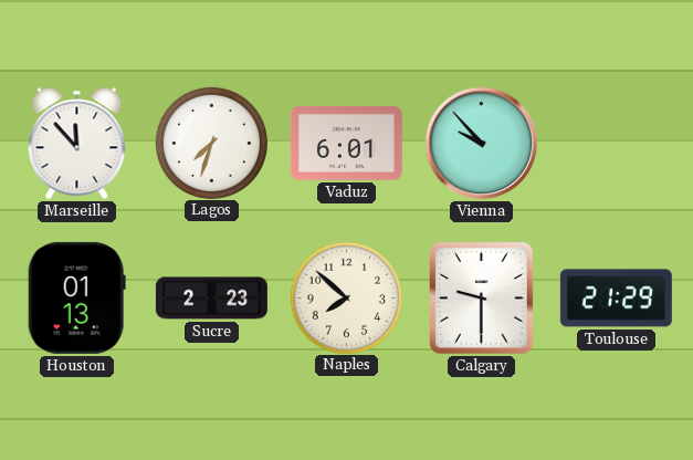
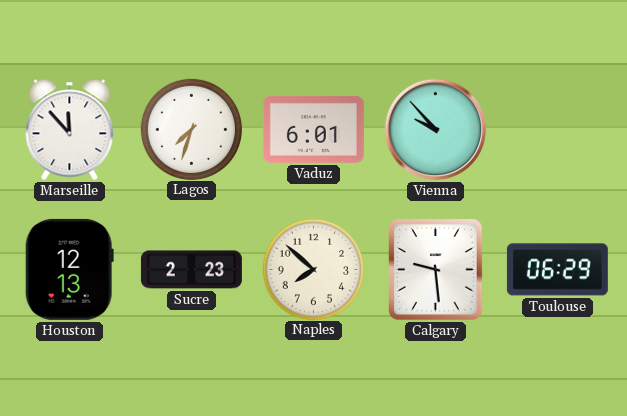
Houston: 01:13 -> 12:13
Calgary: 9:30 -> 9:29
Toulouse: 21:29 -> 06:29
